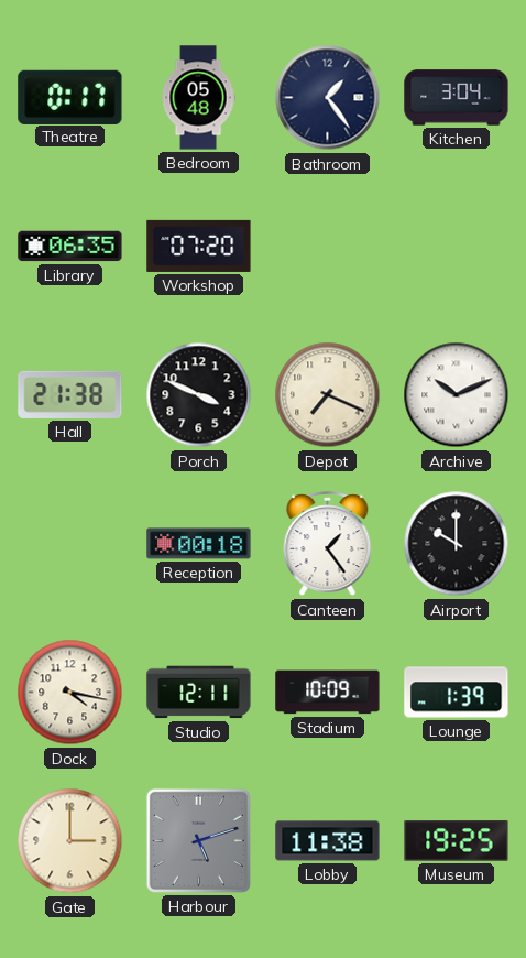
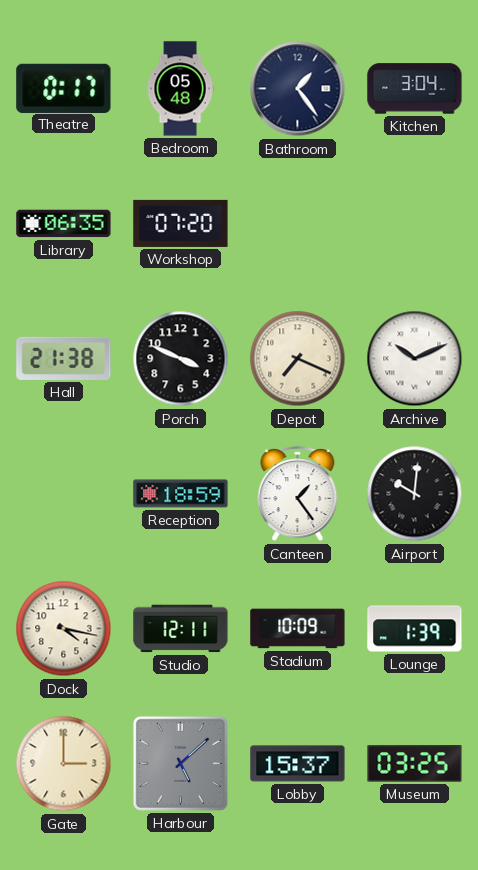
Reception: 00:18 -> 18:59
Airport: 10:00 -> 10:01
Harbour: 5:12 -> 5:08
Lobby: 11:38 -> 15:37
Museum: 19:25 -> 03:25
